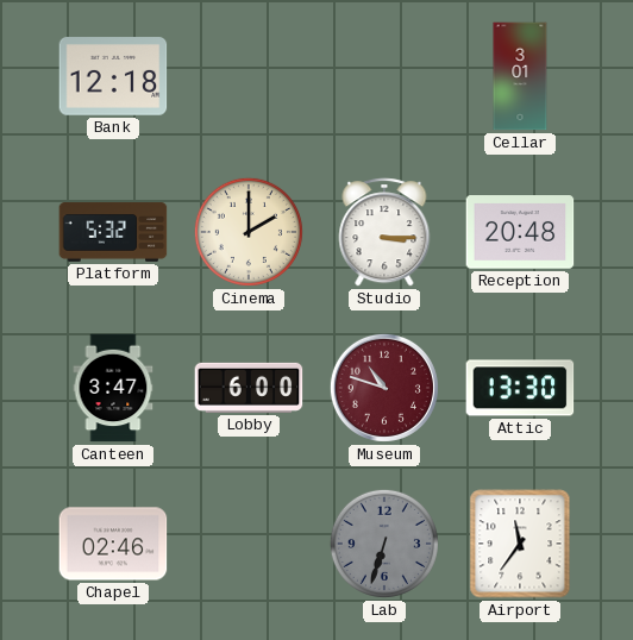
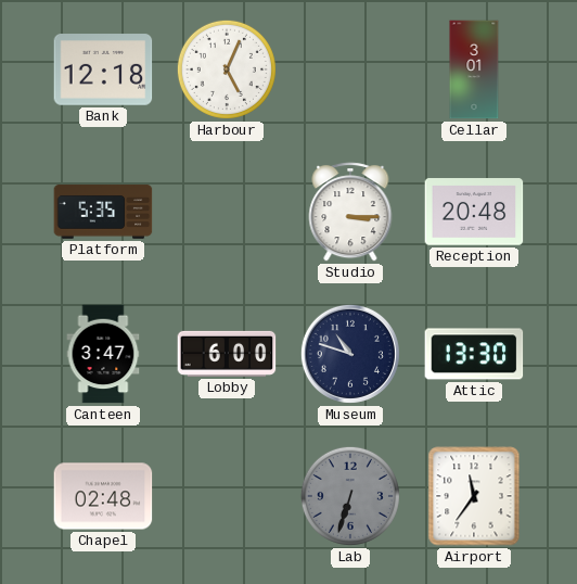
Harbour: none -> 5:04
Platform: 5:32 -> 5:35
Cinema: 2:00 -> none
Museum dial: burgundy -> navy
Chapel: 02:46 -> 02:48
